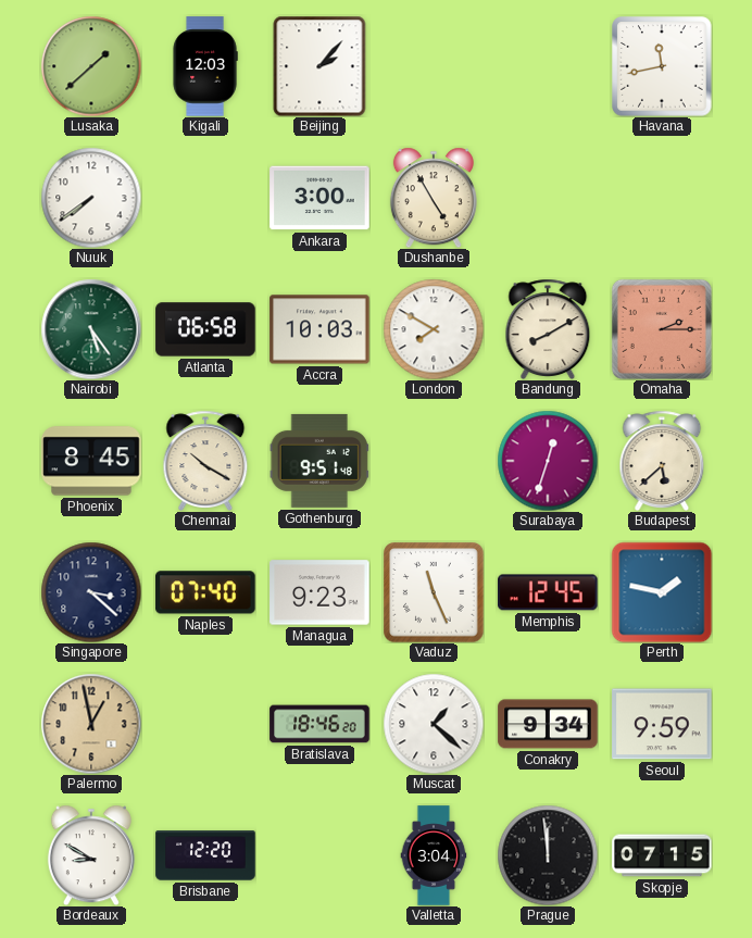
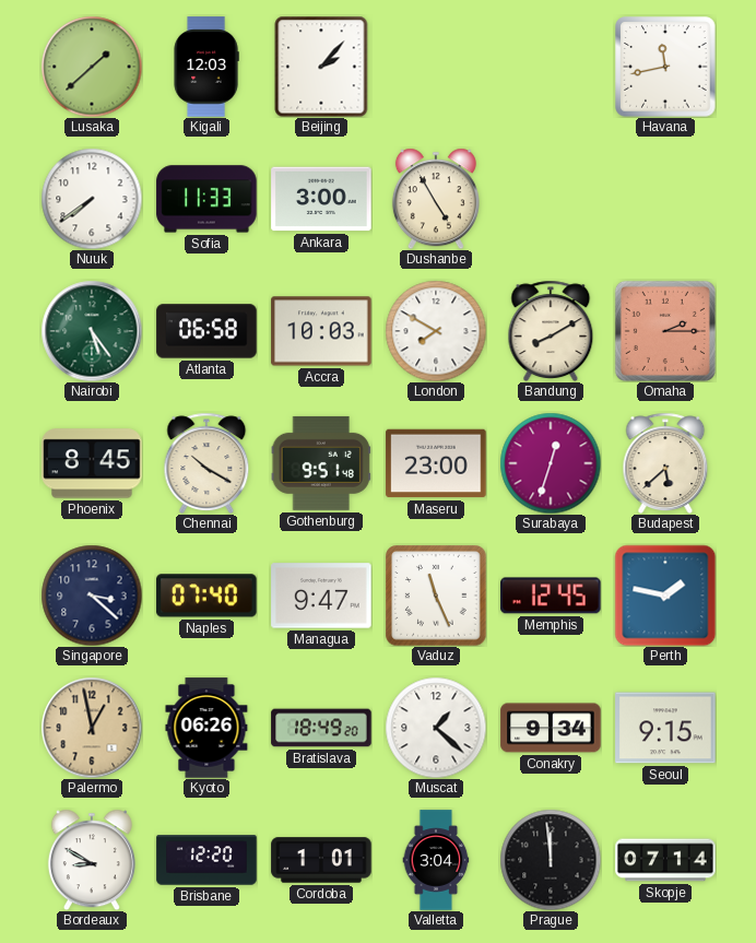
Sofia: none -> 11:33
Maseru: none -> 23:00
Managua: 9:23 -> 9:47
Kyoto: none -> 06:26
Bratislava: 18:46 -> 18:49
Seoul: 9:59 -> 9:15
Cordoba: none -> 1:01
Skopje: 07:15 -> 07:14
